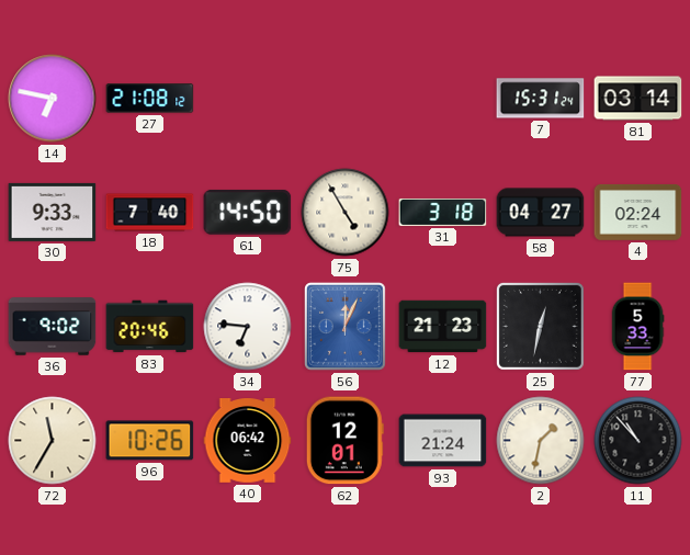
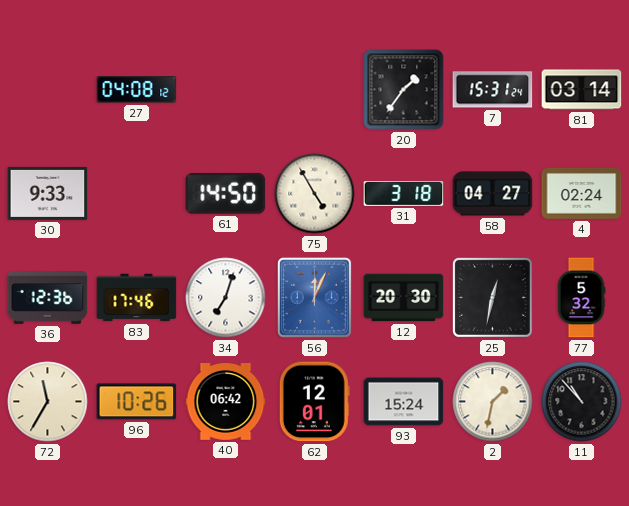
14: 6:47 -> none
27: 21:08 -> 04:08
20: none -> 1:36
18: 7:40 -> none
36: 9:02 -> 12:36
83: 20:46 -> 17:46
34: 6:46 -> 7:03
12: 21:23 -> 20:30
77: 5:33 -> 5:32
93: 21:24 -> 15:24
